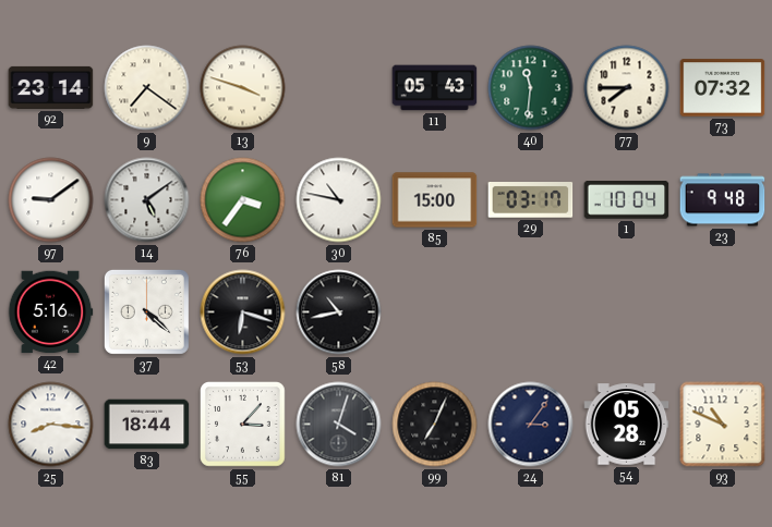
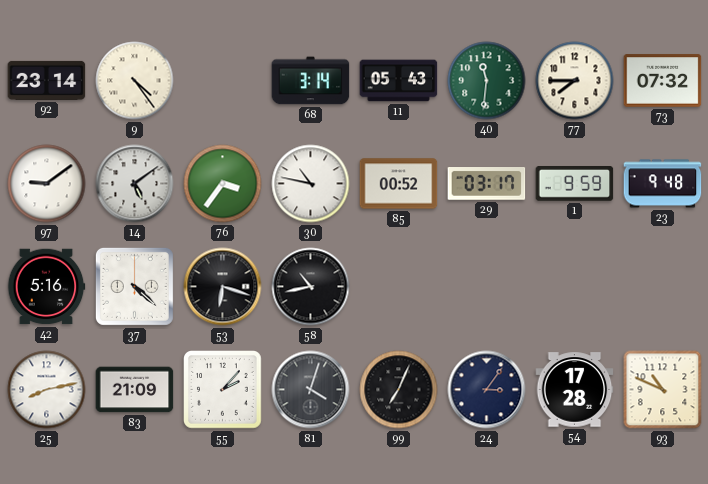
9: 7:21 -> 4:24
13: 3:48 -> none
68: none -> 3:14
85: 15:00 -> 00:52
1: 10:04 -> 9:59
25: 8:16 -> 8:13
83: 18:44 -> 21:09
55: 3:07 -> 2:07
54: 05:28 -> 17:28
